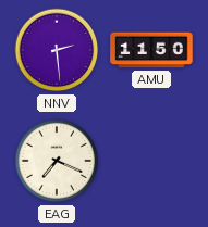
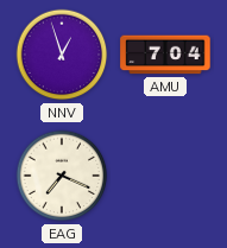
NNV: 2:29 -> 12:57
AMU: 11:50 -> 7:04
